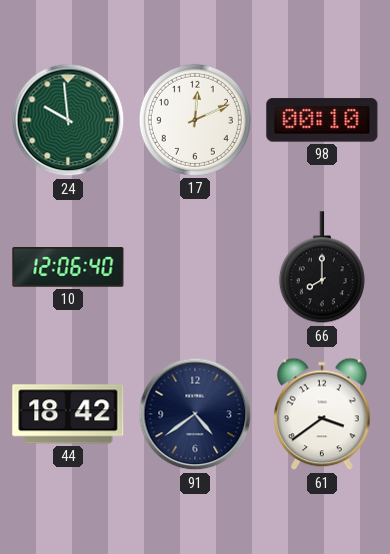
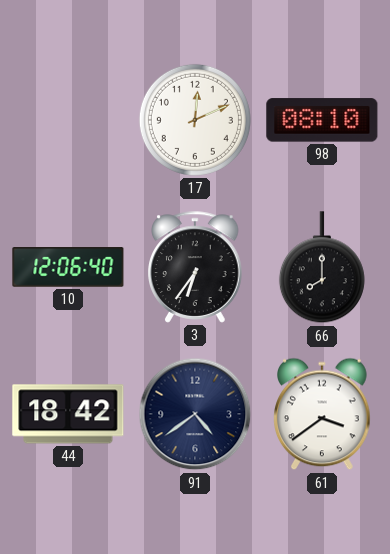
24: 9:59 -> none
98: 00:10 -> 08:10
3: none -> 6:36
